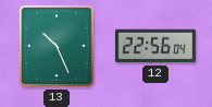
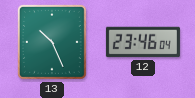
12: 22:56 -> 23:46
